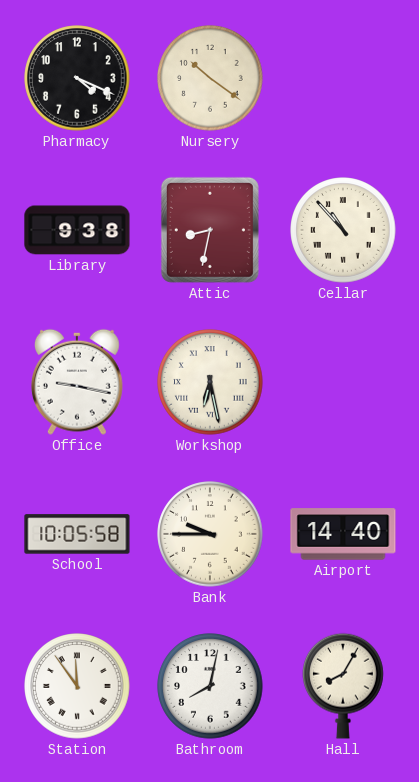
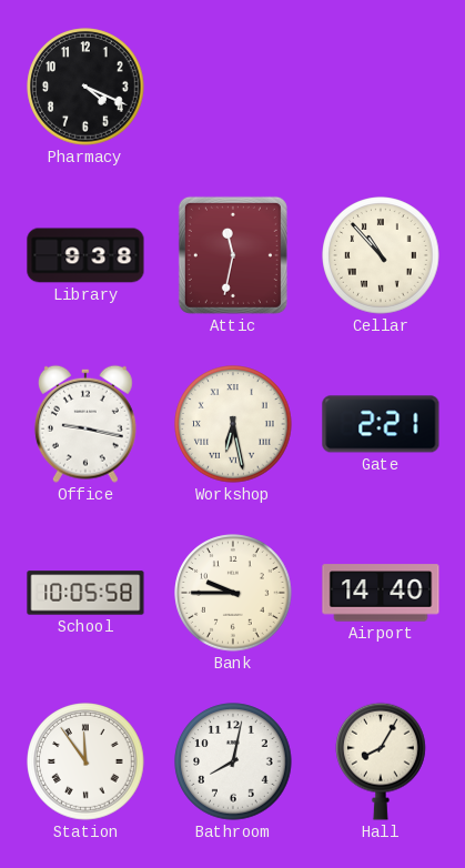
Nursery: 10:21 -> none
Attic: 8:32 -> 11:32
Gate: none -> 2:21
